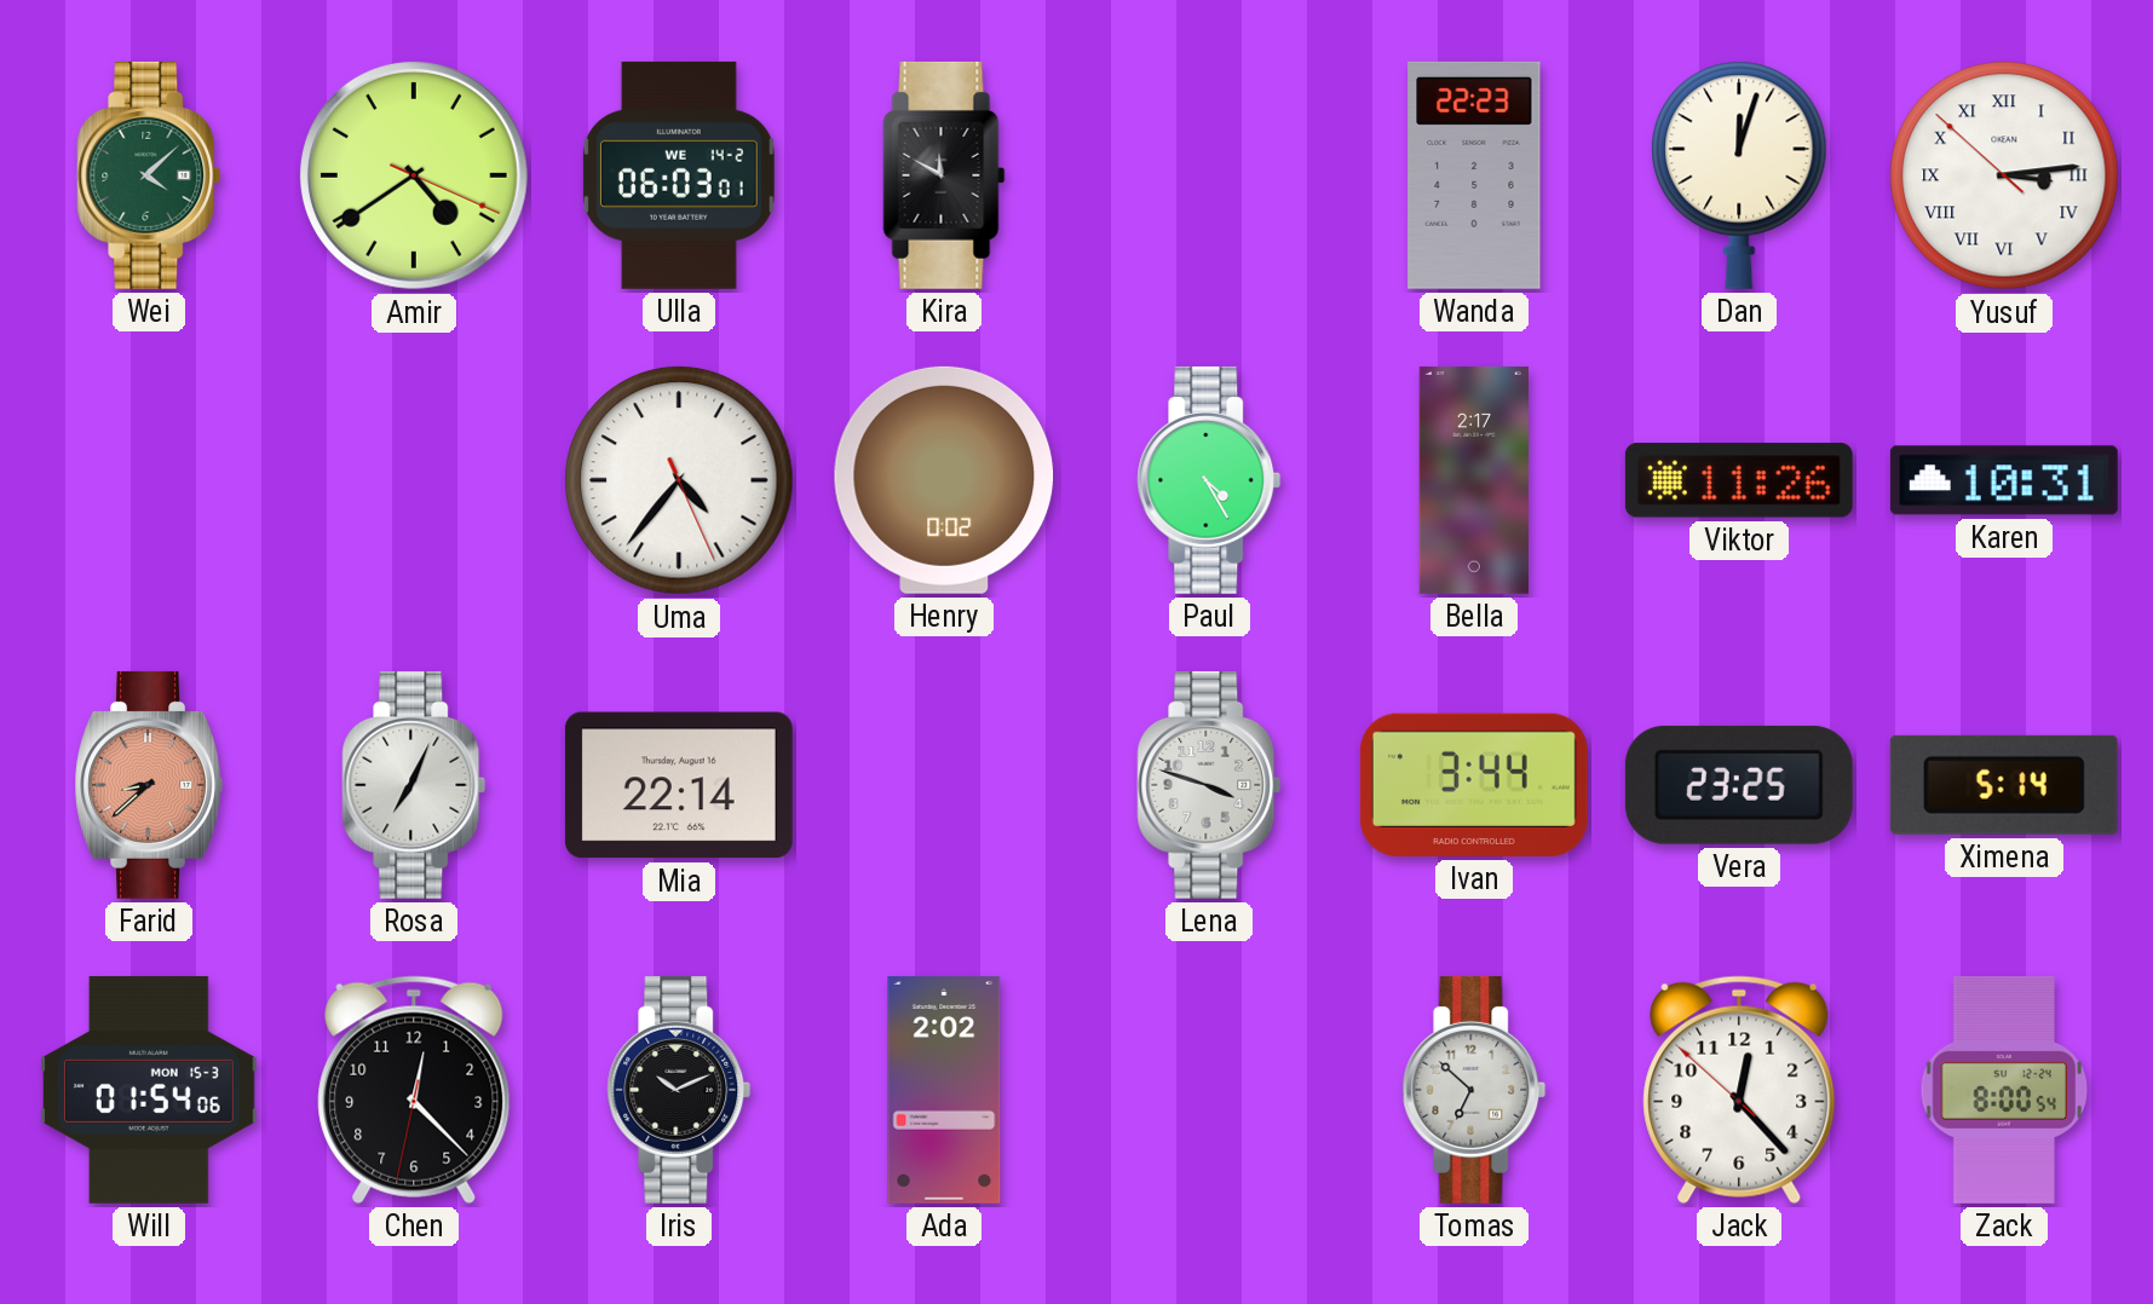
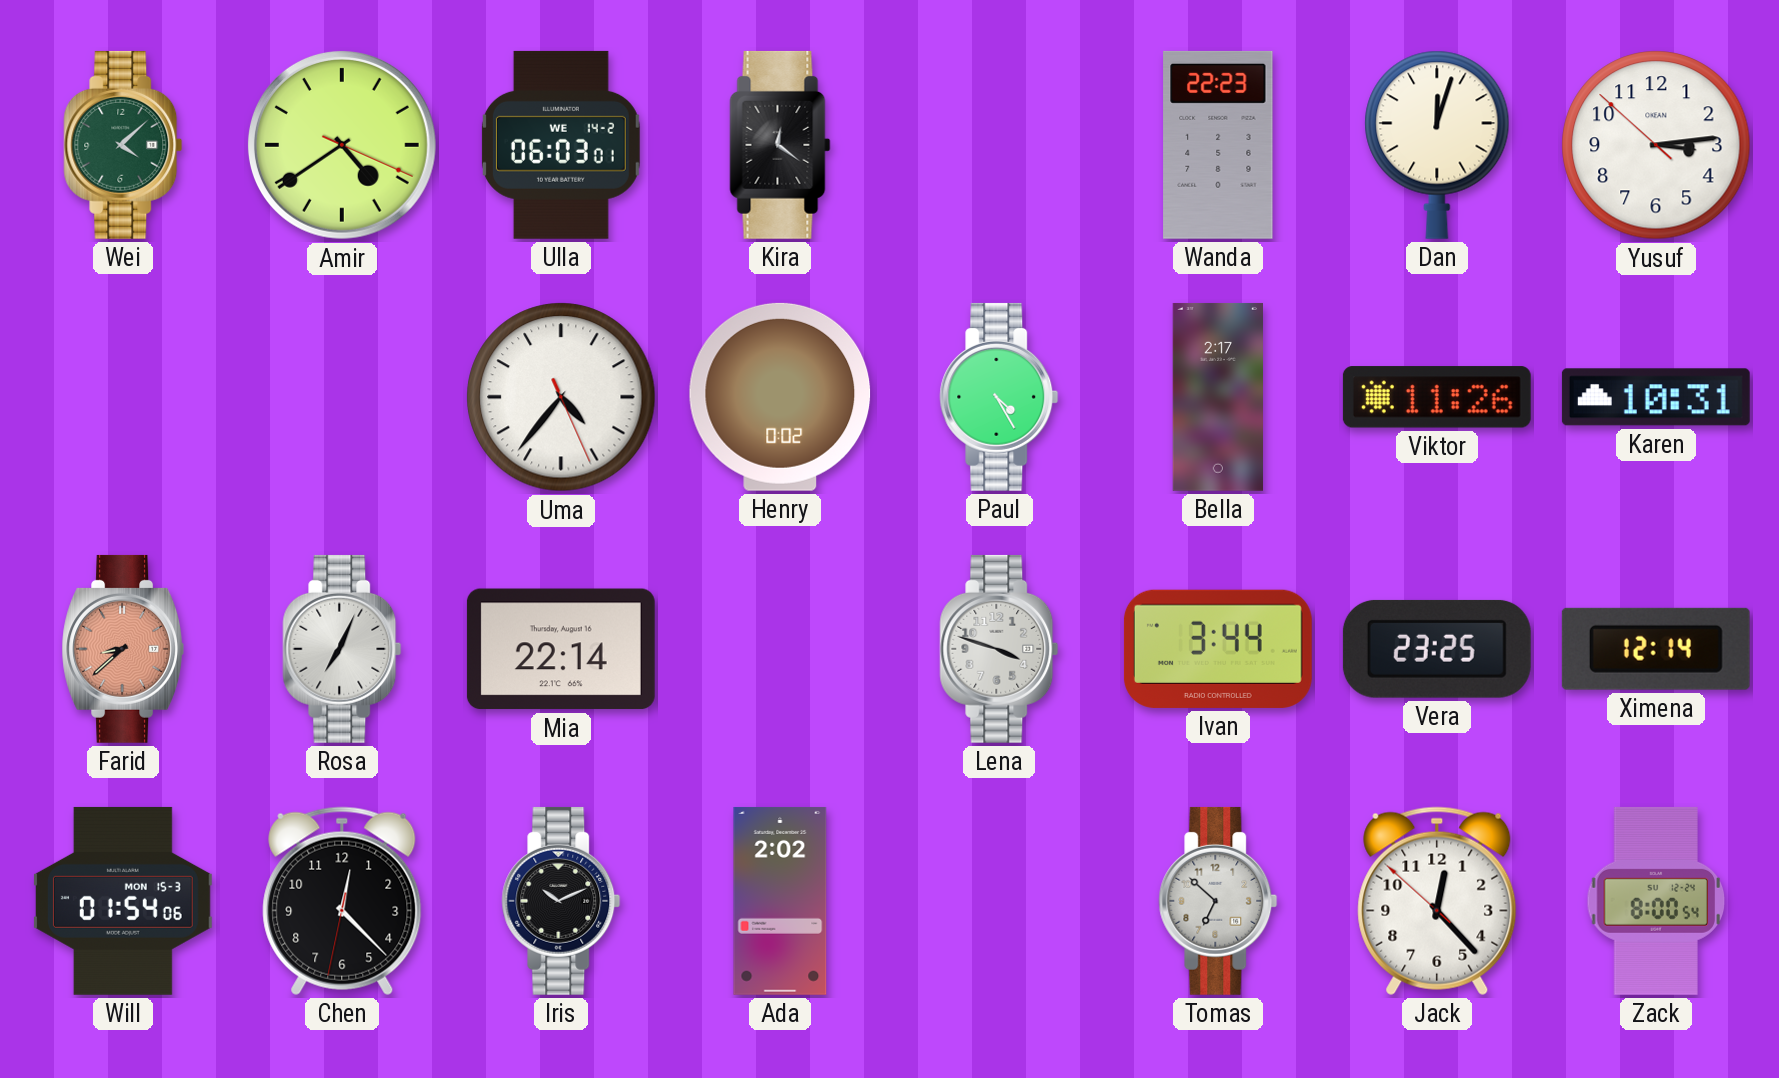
Kira: 11:50 -> 12:21
Yusuf numerals: Roman -> Arabic
Ximena: 5:14 -> 12:14
